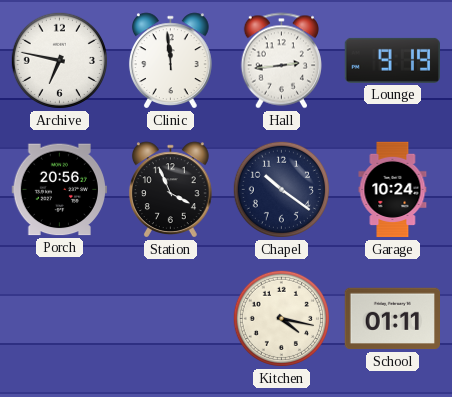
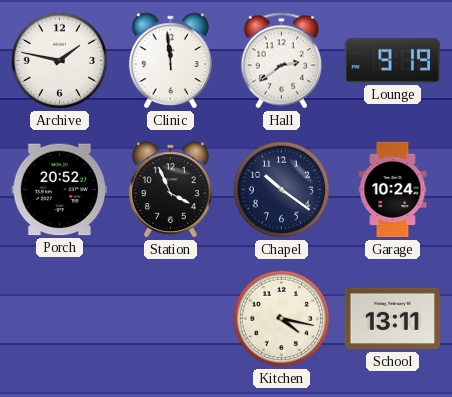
Archive: 6:47 -> 1:47
Hall: 2:44 -> 2:39
Porch: 20:56 -> 20:52
School: 01:11 -> 13:11
